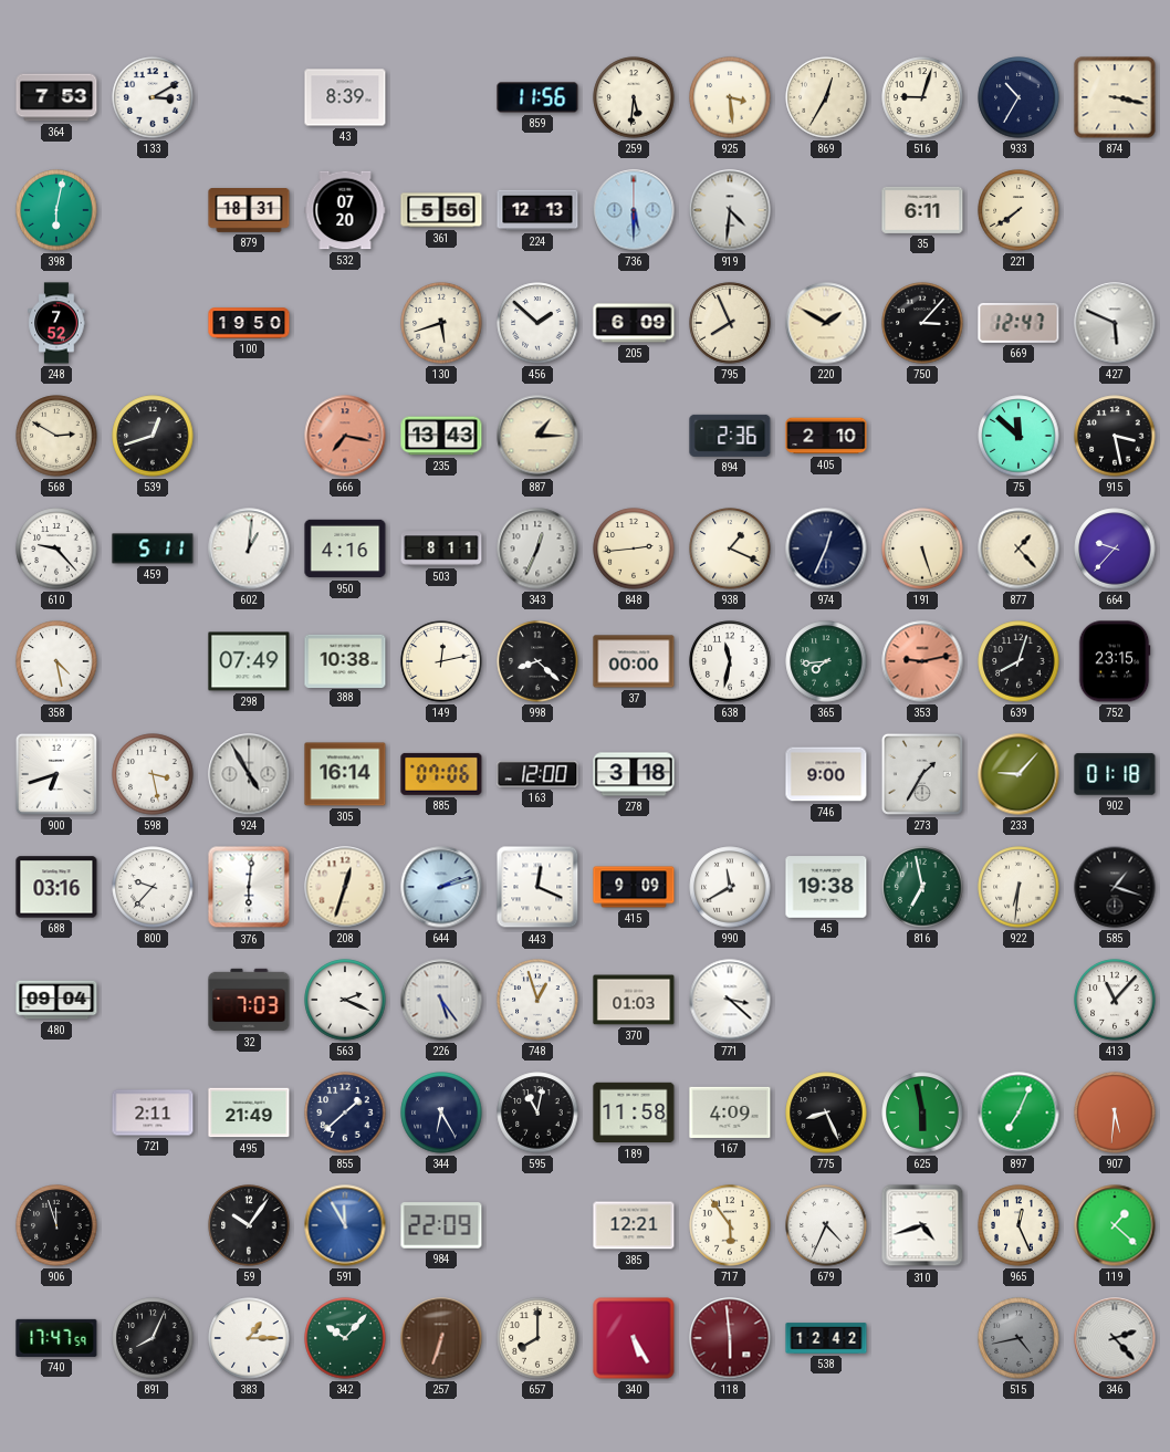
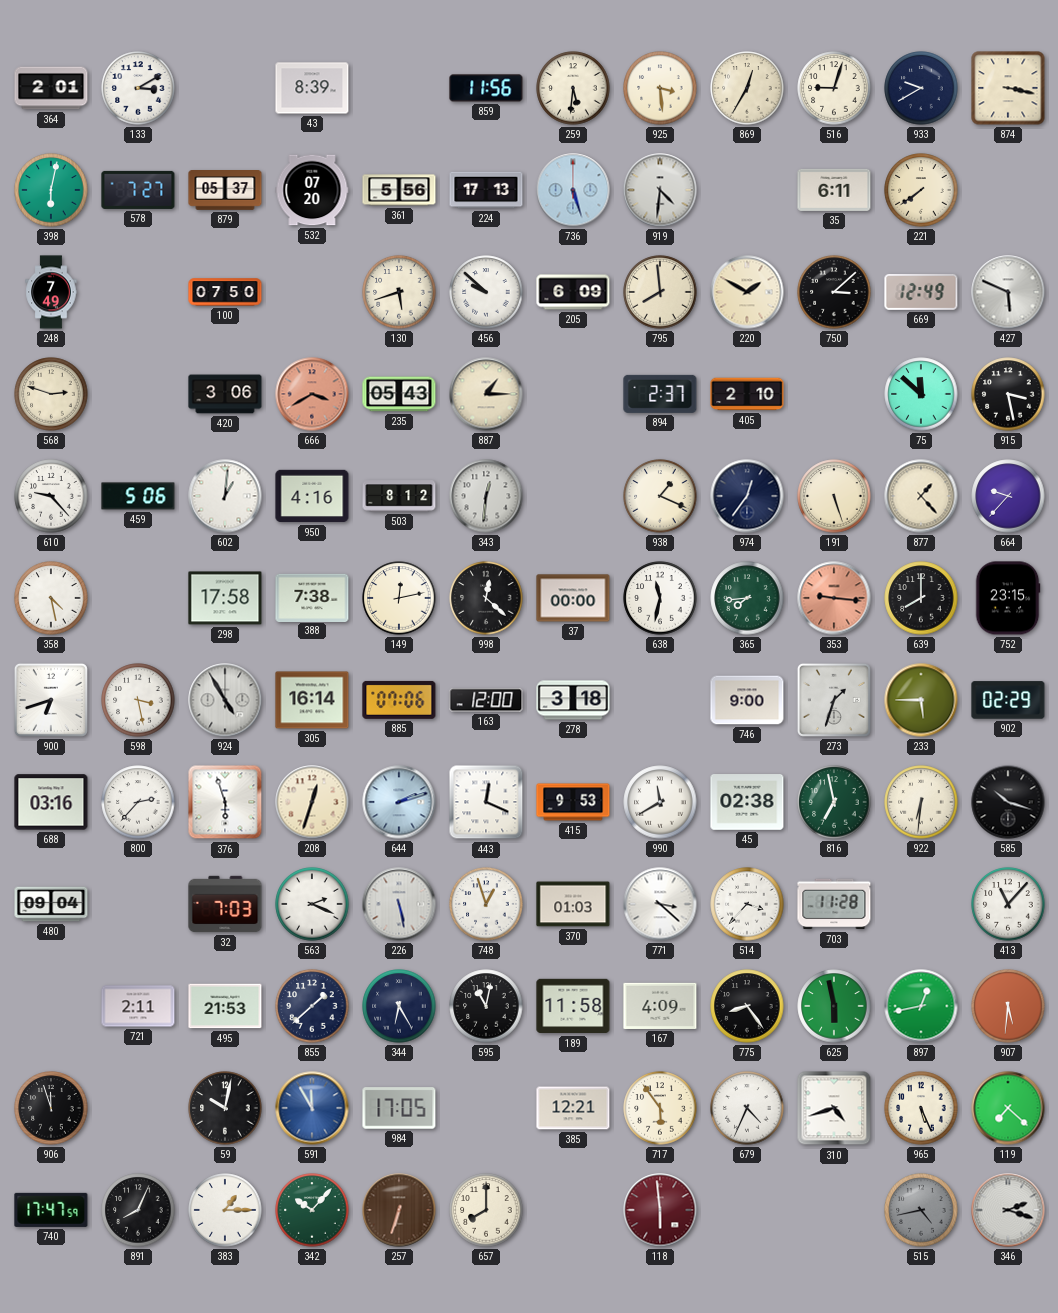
364: 7:53 -> 2:01
933: 10:35 -> 9:40
578: none -> 7:27
879: 18:31 -> 05:37
224: 12:13 -> 17:13
736: 5:30 -> 5:27
248: 7:52 -> 7:49
100: 19:50 -> 07:50
456: 1:52 -> 9:52
795: 7:56 -> 7:59
750: 3:07 -> 3:08
669: 12:47 -> 12:49
568: 2:50 -> 2:48
539: 12:42 -> none
420: none -> 3:06
666: 7:17 -> 3:40
235: 13:43 -> 05:43
894: 2:36 -> 2:37
459: 5:11 -> 5:06
503: 8:11 -> 8:12
343: 12:34 -> 12:31
848: 2:44 -> none
974: 12:34 -> 12:36
298: 07:49 -> 17:58
388: 10:38 -> 7:38
998: 8:22 -> 12:22
353: 9:13 -> 9:16
639: 8:03 -> 8:00
273: 1:35 -> 1:33
233: 9:07 -> 5:45
902: 01:18 -> 02:29
800: 9:37 -> 2:37
376: 6:01 -> 5:57
415: 9:09 -> 9:53
45: 19:38 -> 02:38
585: 1:18 -> 10:18
226: 5:24 -> 5:28
514: none -> 3:37
703: none -> 11:28
495: 21:49 -> 21:53
775: 8:26 -> 8:24
897: 7:04 -> 12:43
59: 10:06 -> 10:02
984: 22:09 -> 17:05
965: 12:26 -> 5:26
119: 1:22 -> 7:22
340: 5:25 -> none
538: 12:42 -> none
346: 2:23 -> 2:18
